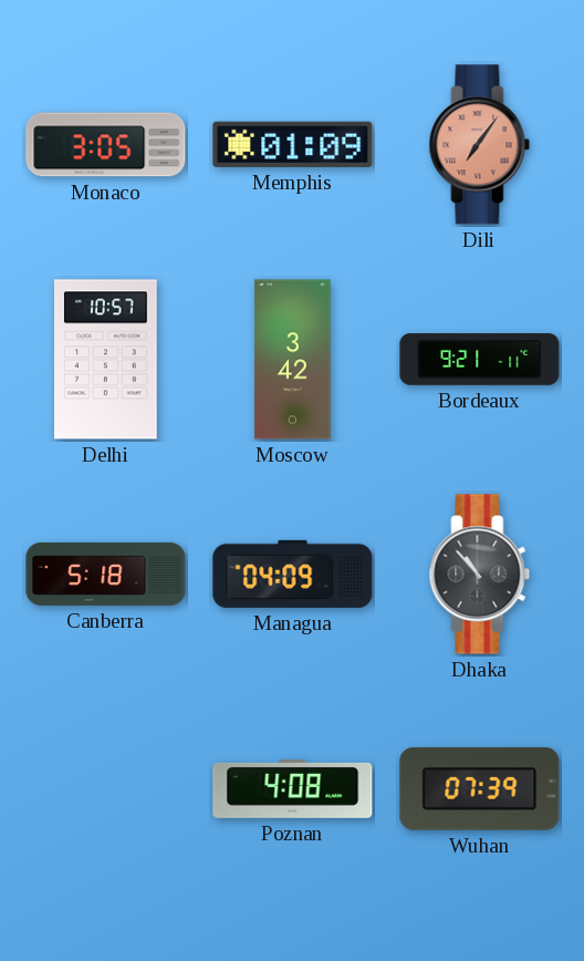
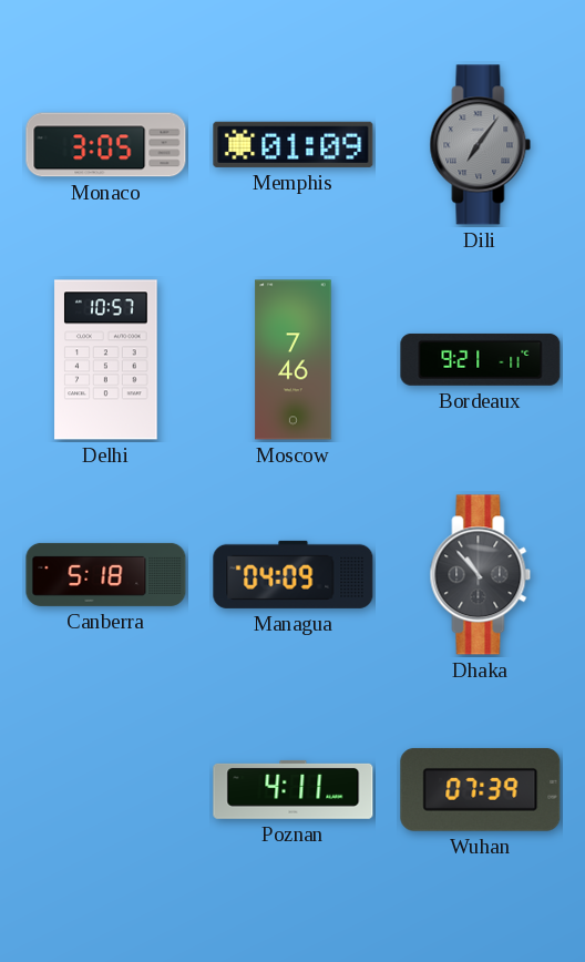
Dili dial: salmon -> grey
Moscow: 3:42 -> 7:46
Poznan: 4:08 -> 4:11
